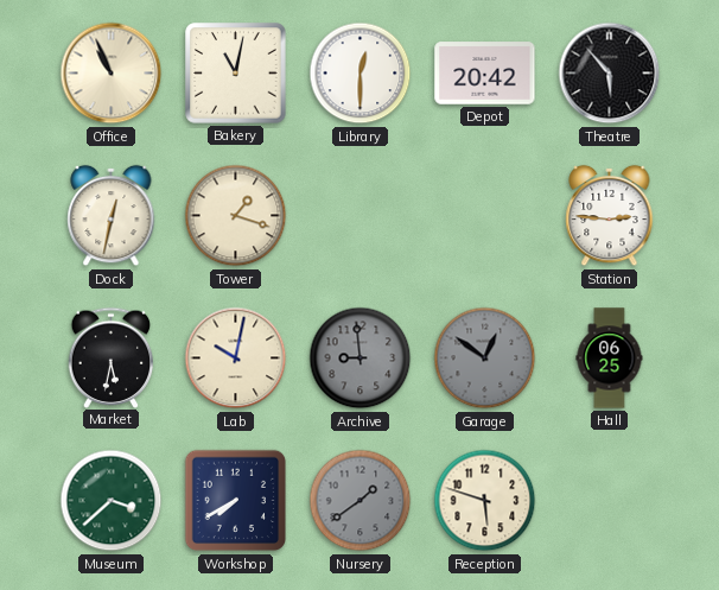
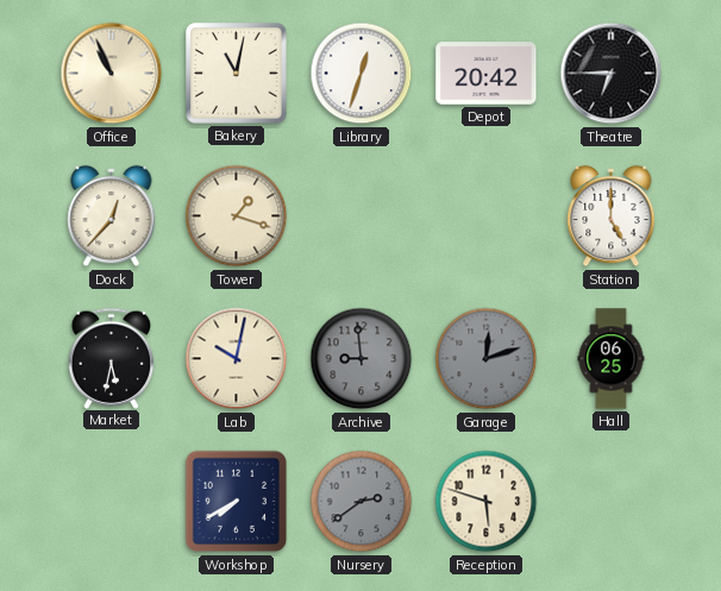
Library: 12:30 -> 12:33
Theatre: 5:53 -> 6:45
Dock: 12:32 -> 12:37
Station: 2:46 -> 5:00
Garage: 12:51 -> 12:12
Museum: 3:38 -> none
Nursery: 1:39 -> 2:39
